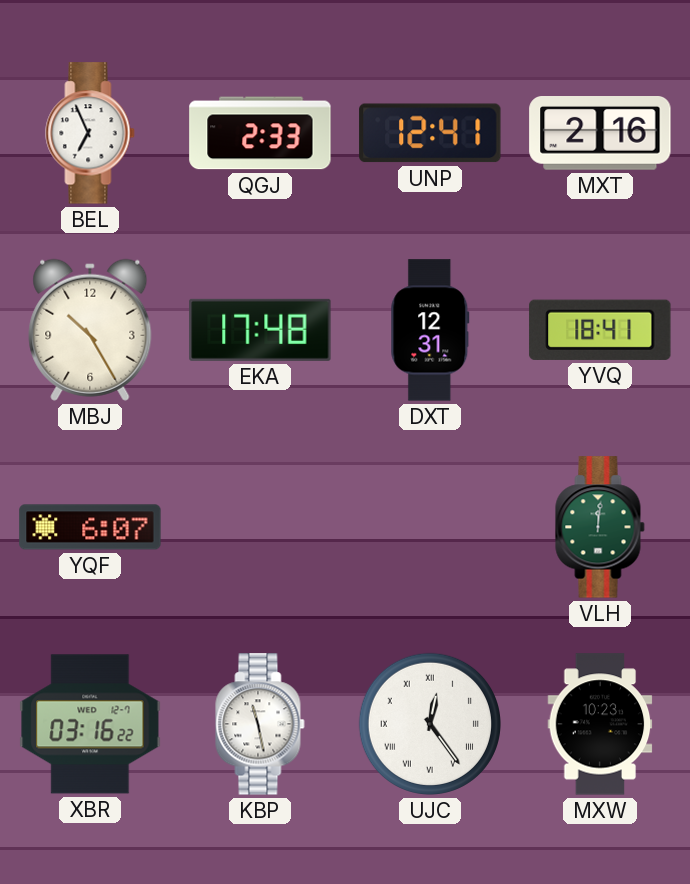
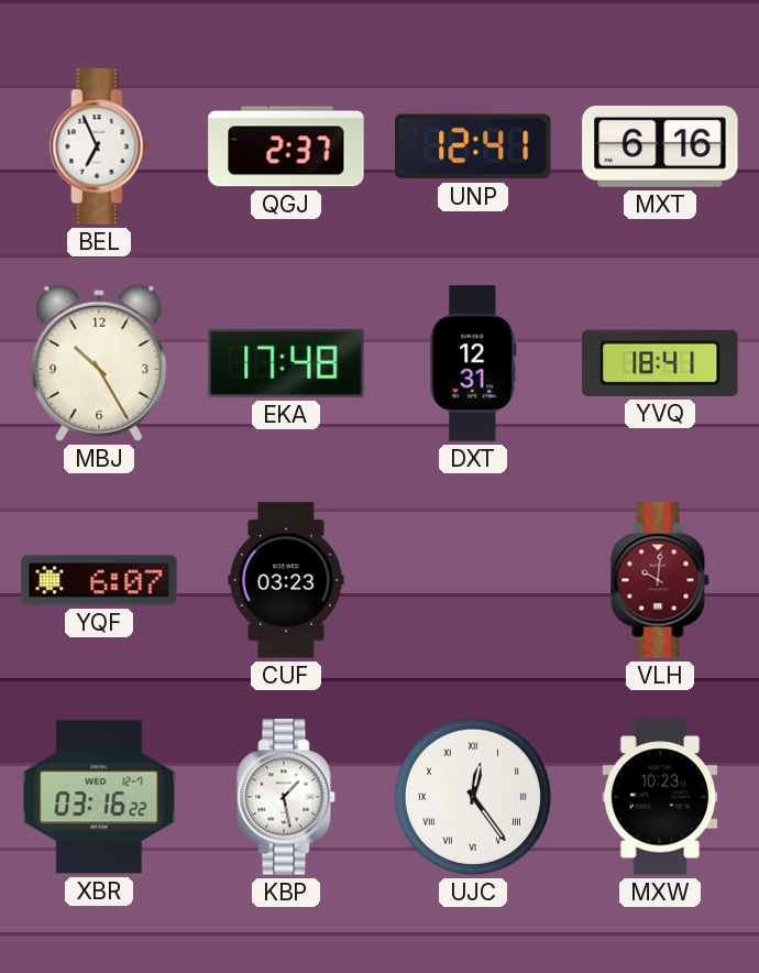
QGJ: 2:33 -> 2:37
MXT: 2:16 -> 6:16
CUF: none -> 03:23
VLH: 12:01 -> 10:01
VLH dial: green -> burgundy
KBP: 11:28 -> 1:28
